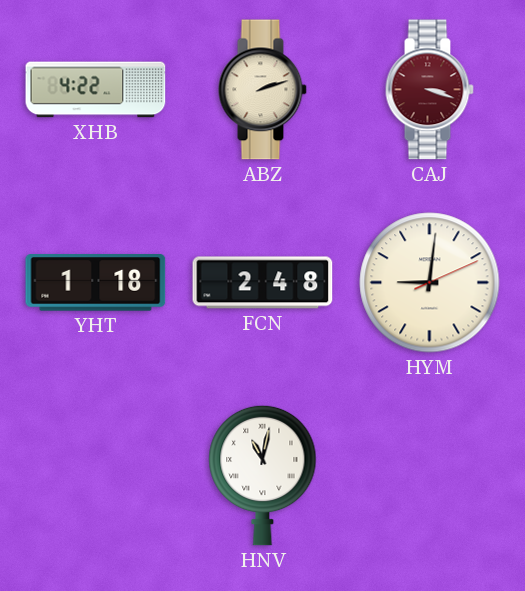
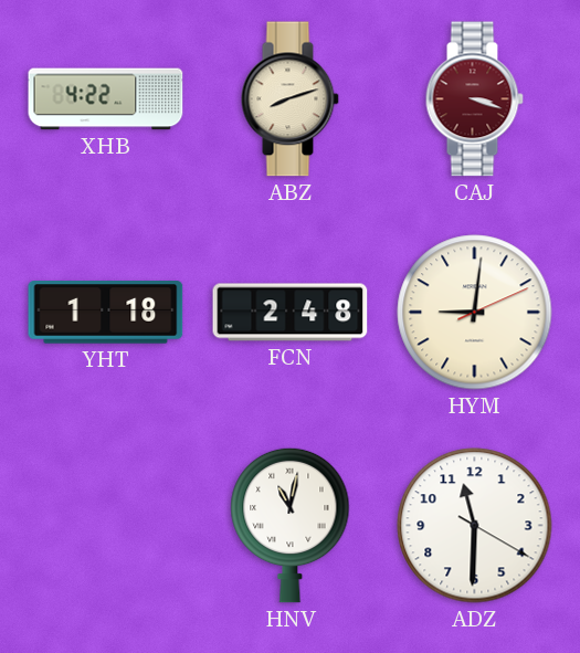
ABZ: 2:12 -> 8:12
ADZ: none -> 11:30
